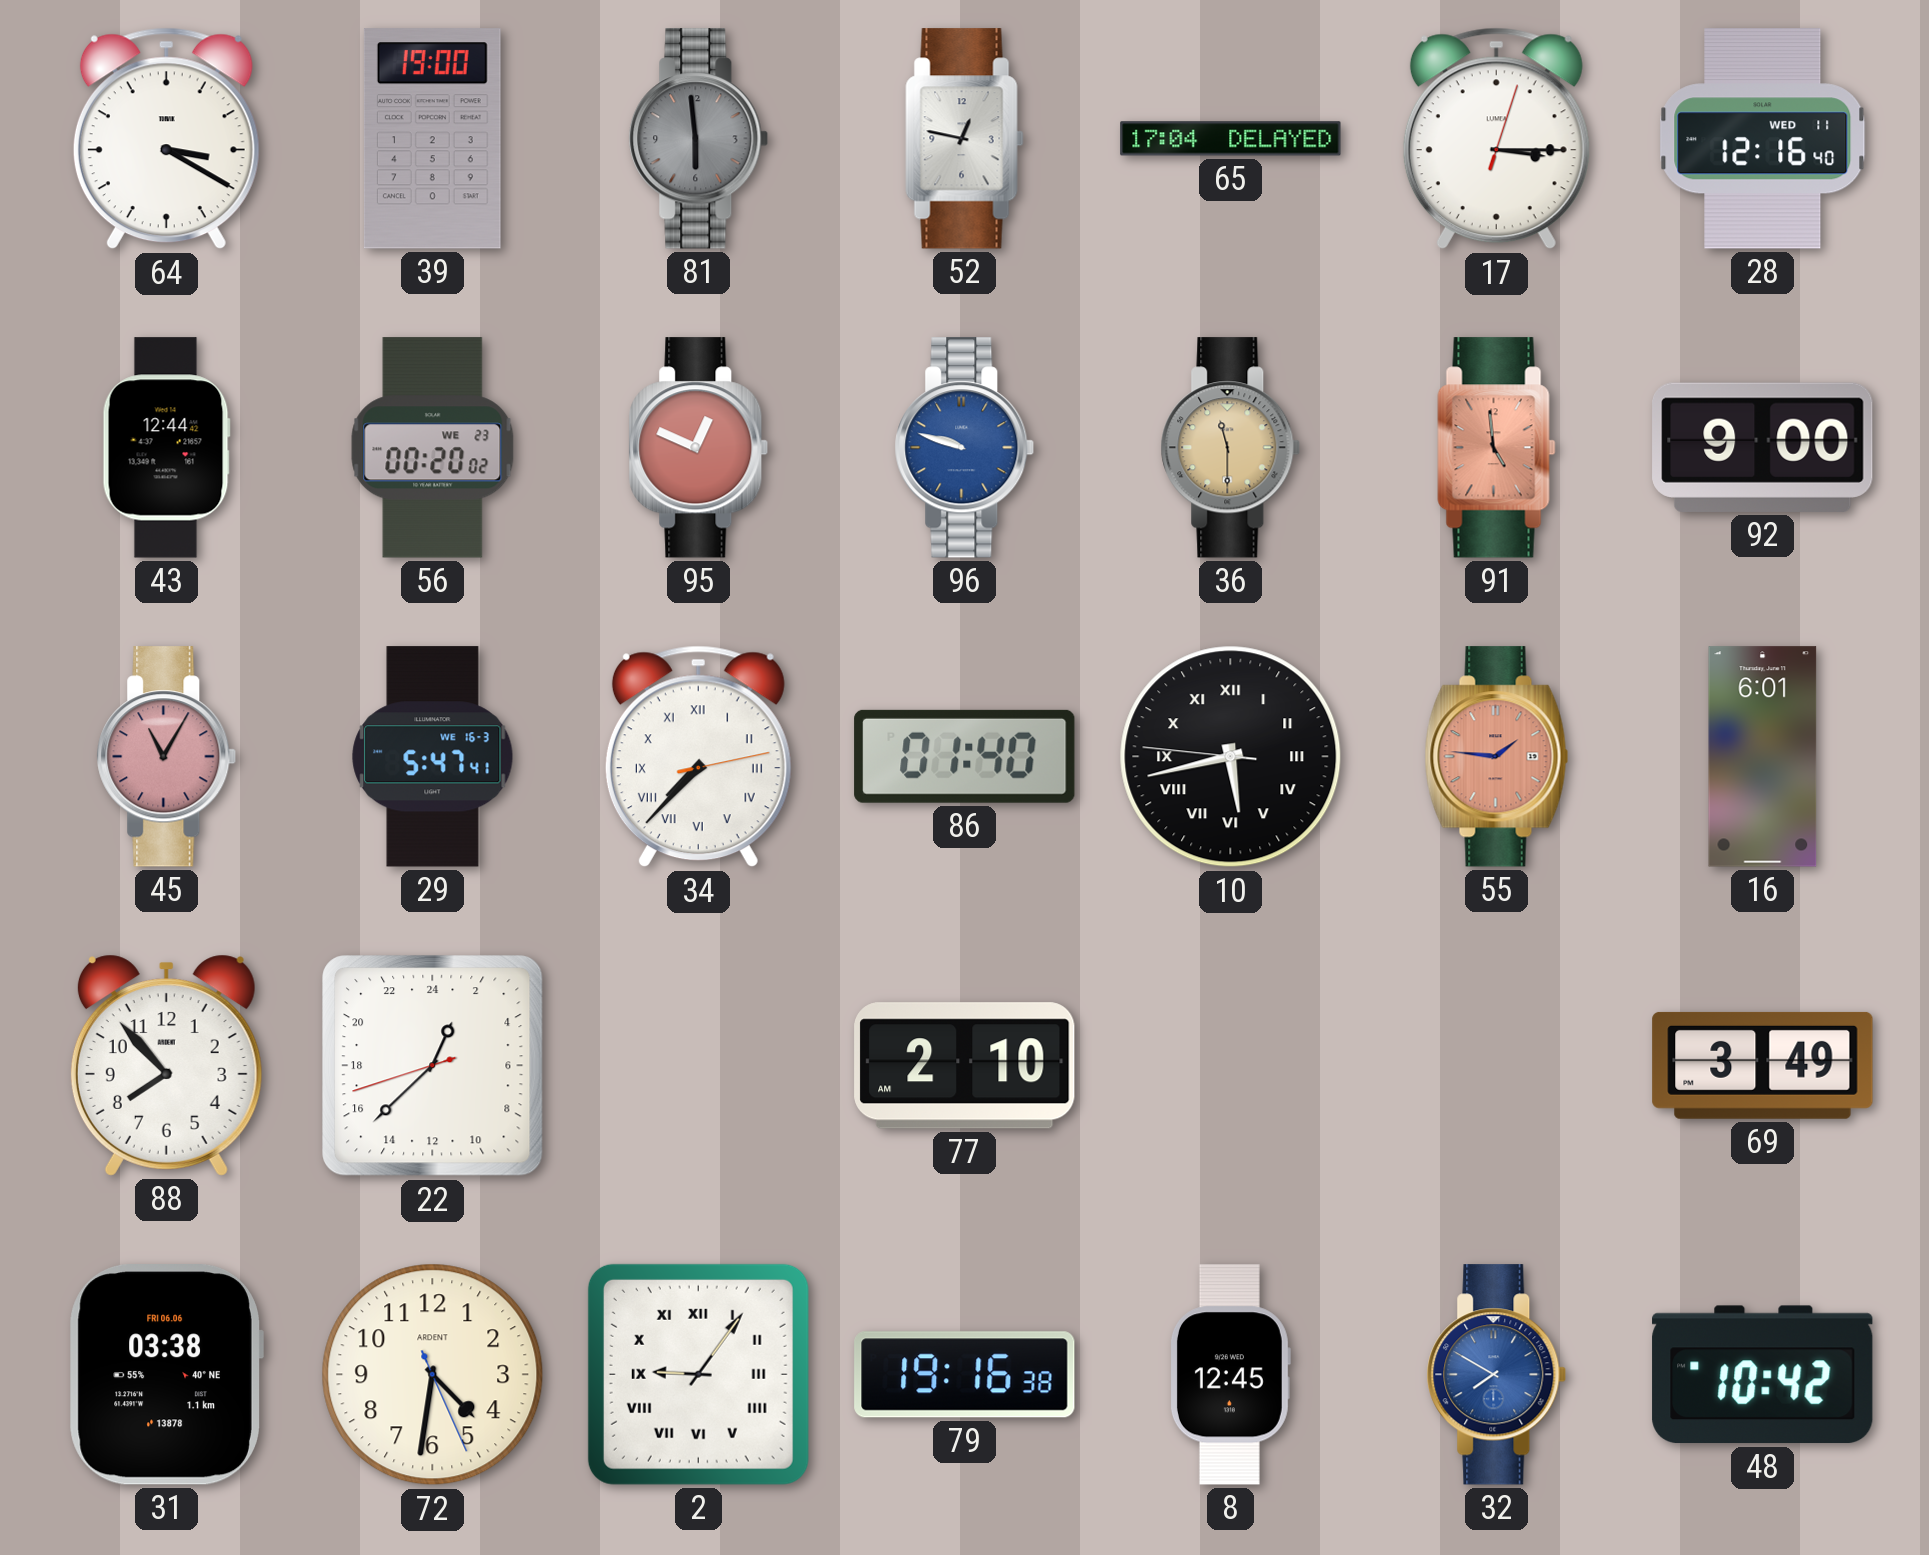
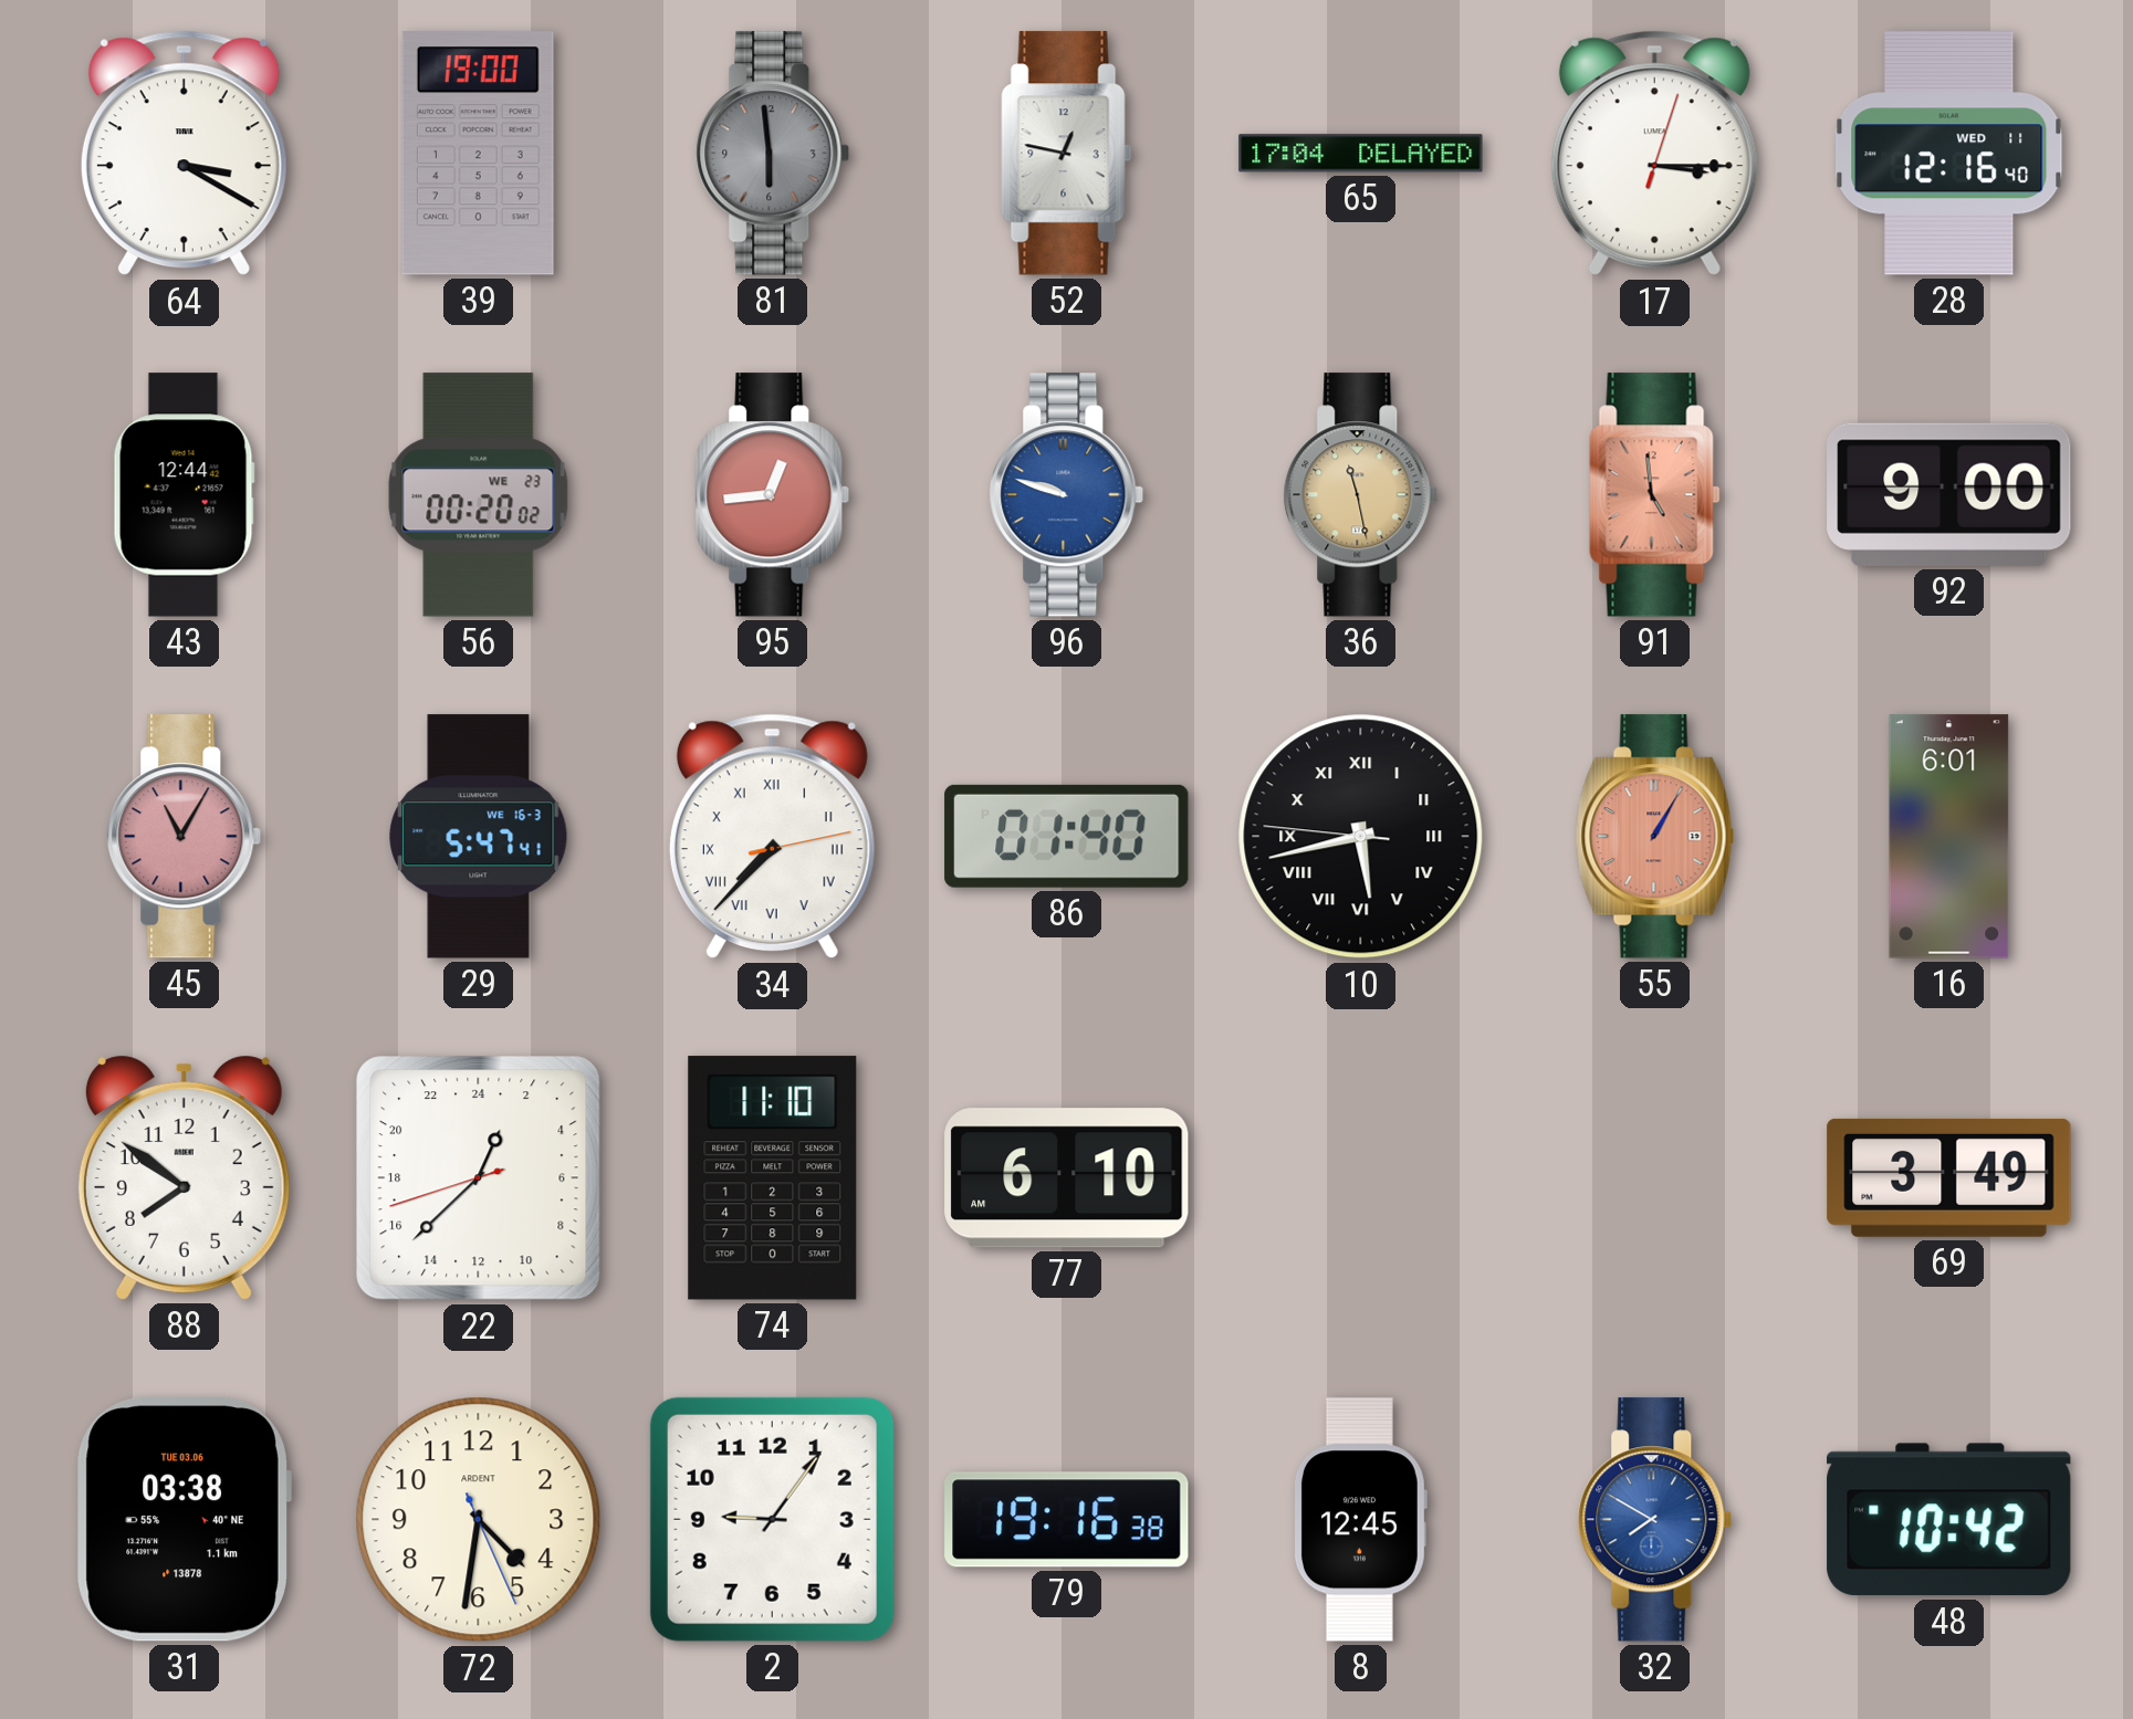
95: 12:49 -> 12:44
36: 11:30 -> 11:28
55: 1:46 -> 1:05
88: 7:53 -> 7:51
74: none -> 11:10
77: 2:10 -> 6:10
31 date: FRI 06.06 -> TUE 03.06
2 numerals: Roman -> Arabic
